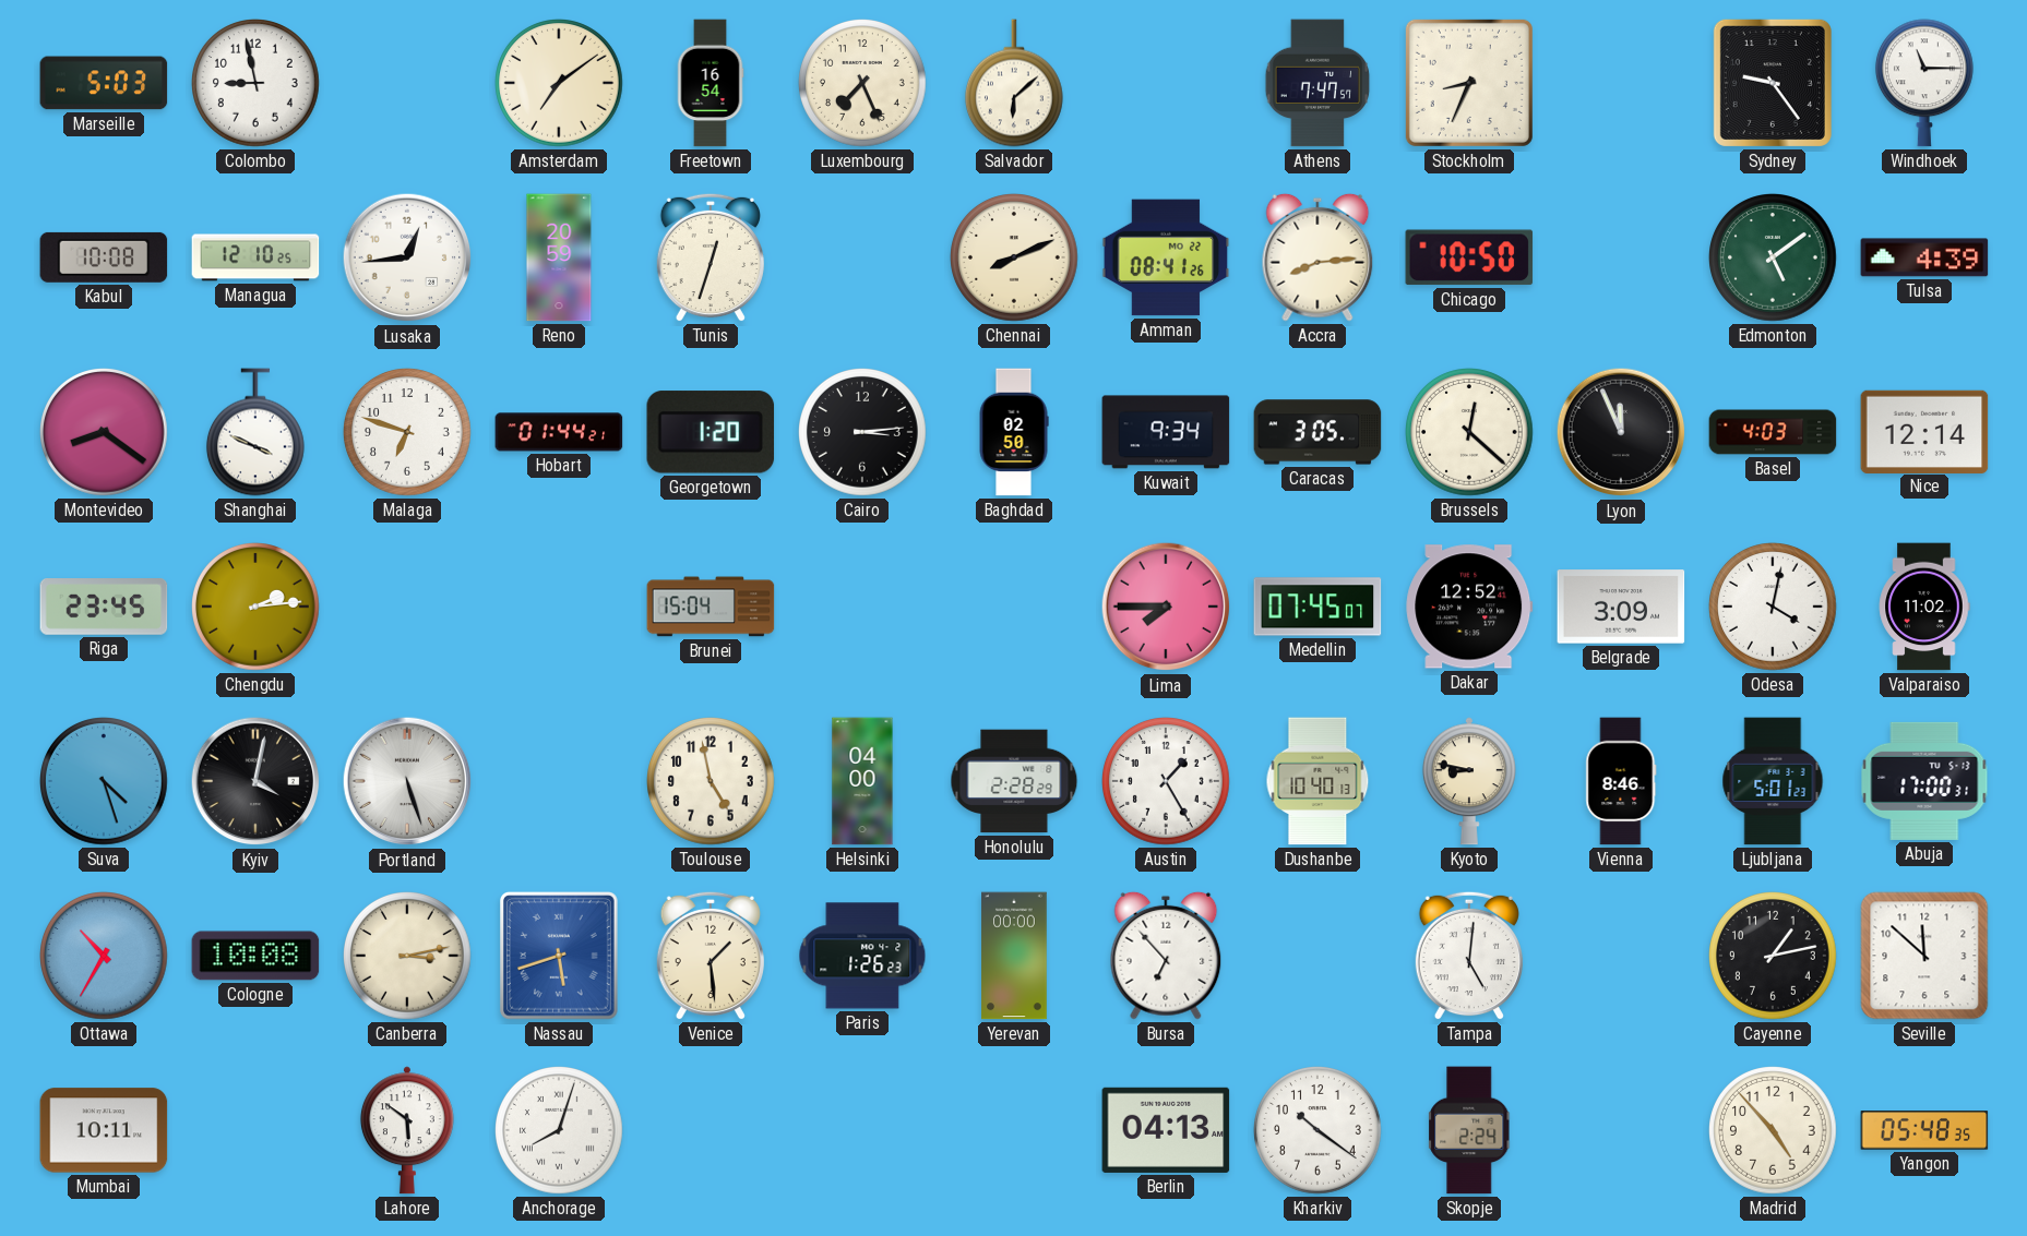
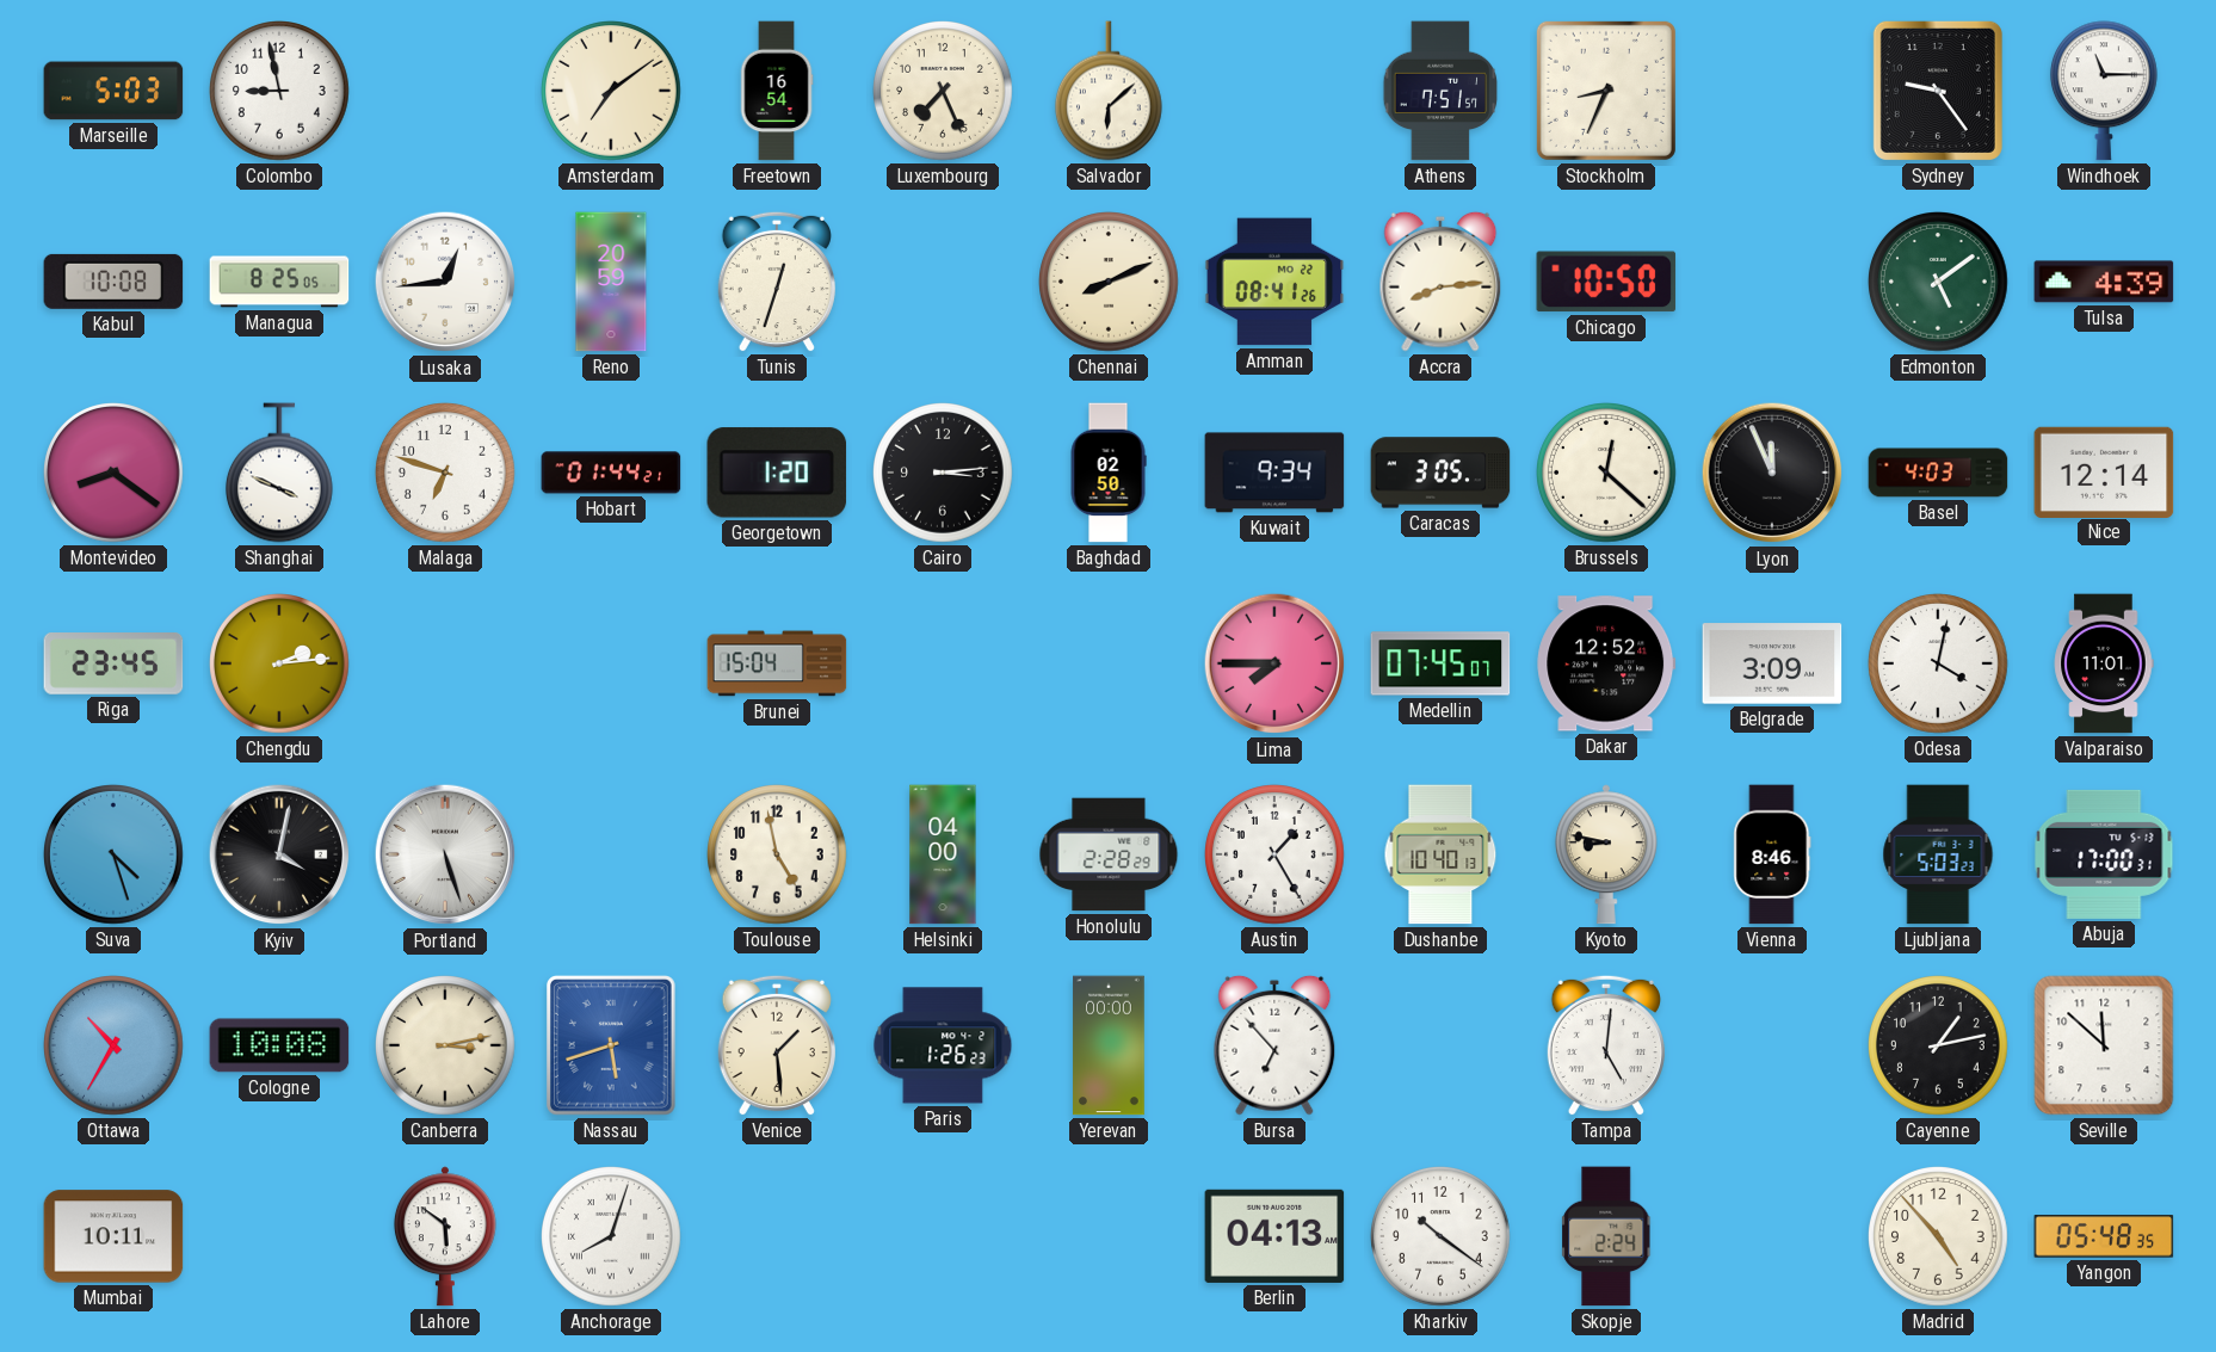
Athens: 7:47 -> 7:51
Managua: 12:10 -> 8:25
Valparaiso: 11:02 -> 11:01
Ljubljana: 5:01 -> 5:03
